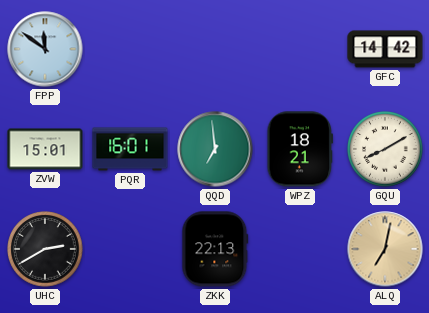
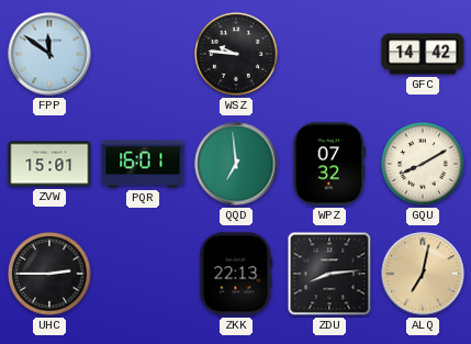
WSZ: none -> 9:46
WPZ: 18:21 -> 07:32
UHC: 2:40 -> 2:45
ZDU: none -> 8:14
